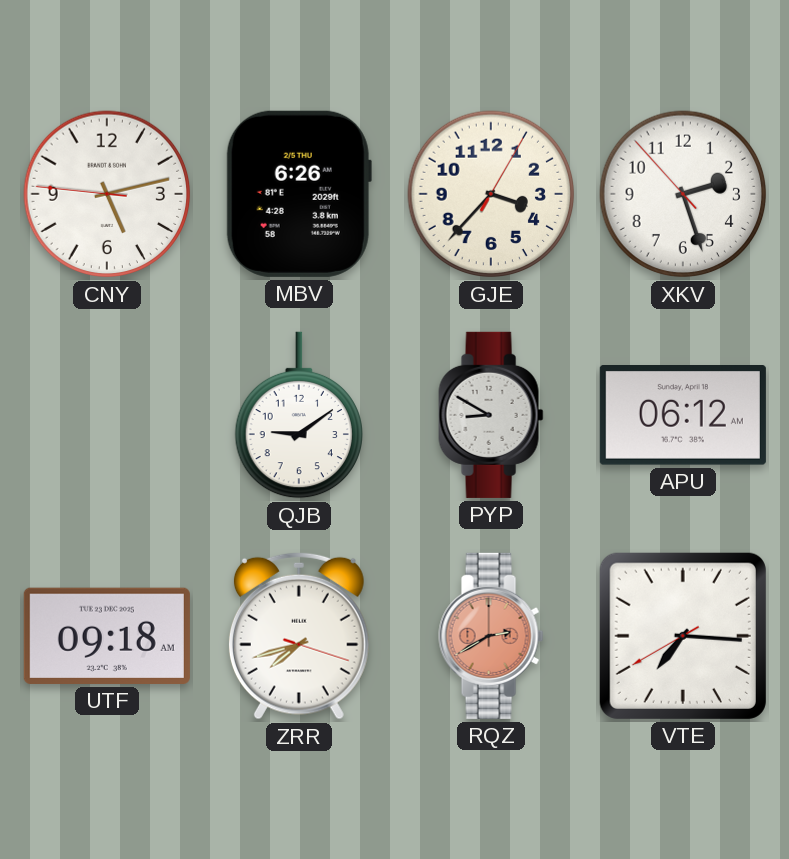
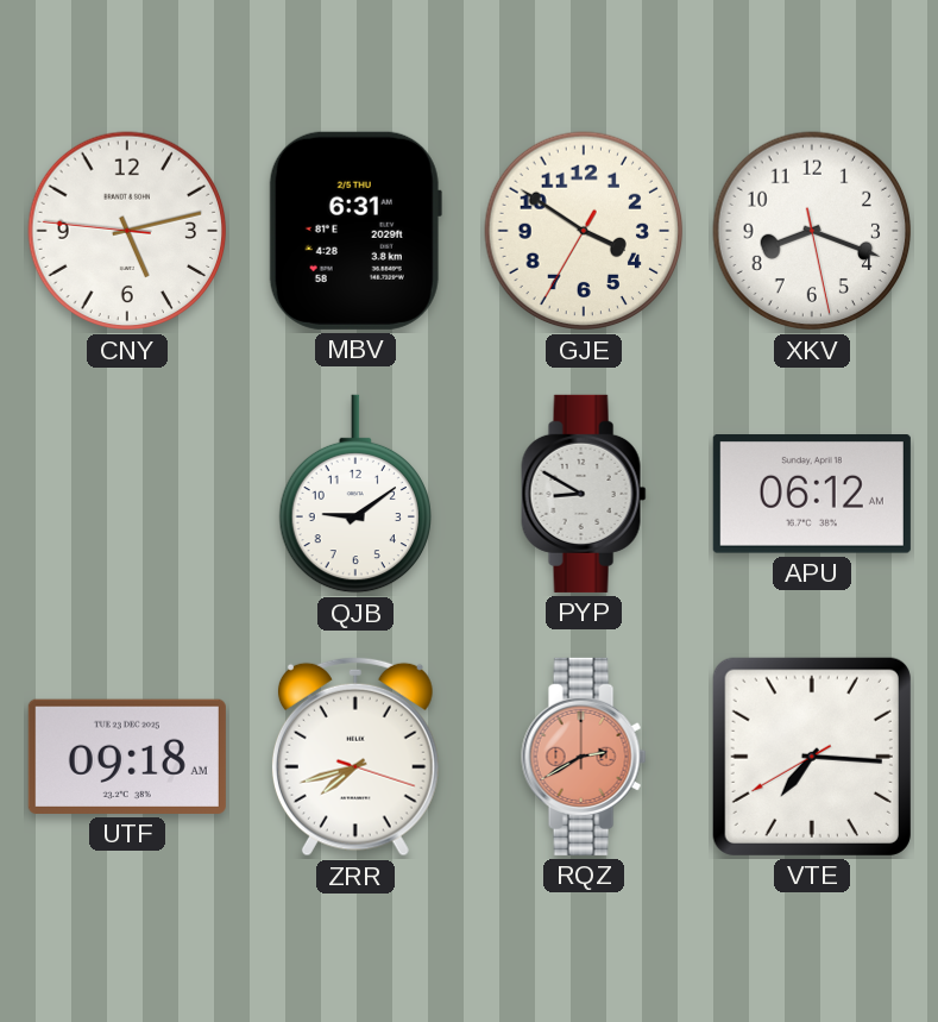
MBV: 6:26 -> 6:31
GJE: 3:37 -> 3:50
XKV: 2:26 -> 8:18
